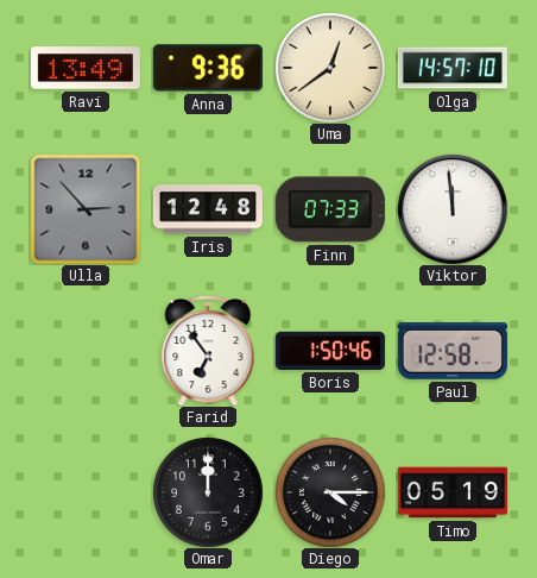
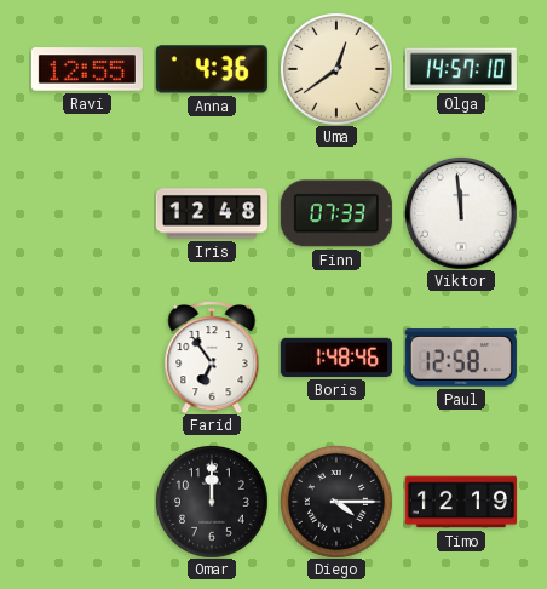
Ravi: 13:49 -> 12:55
Anna: 9:36 -> 4:36
Ulla: 2:53 -> none
Boris: 1:50 -> 1:48
Timo: 05:19 -> 12:19
